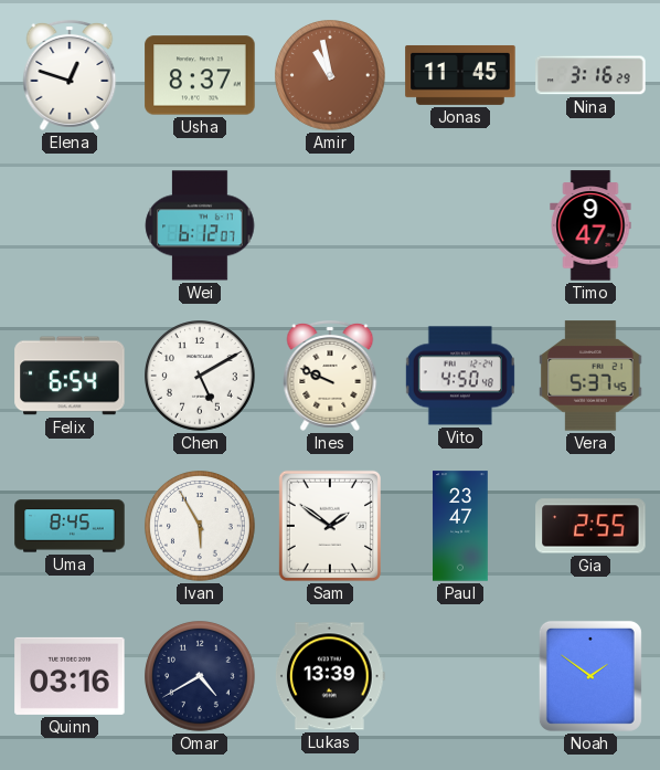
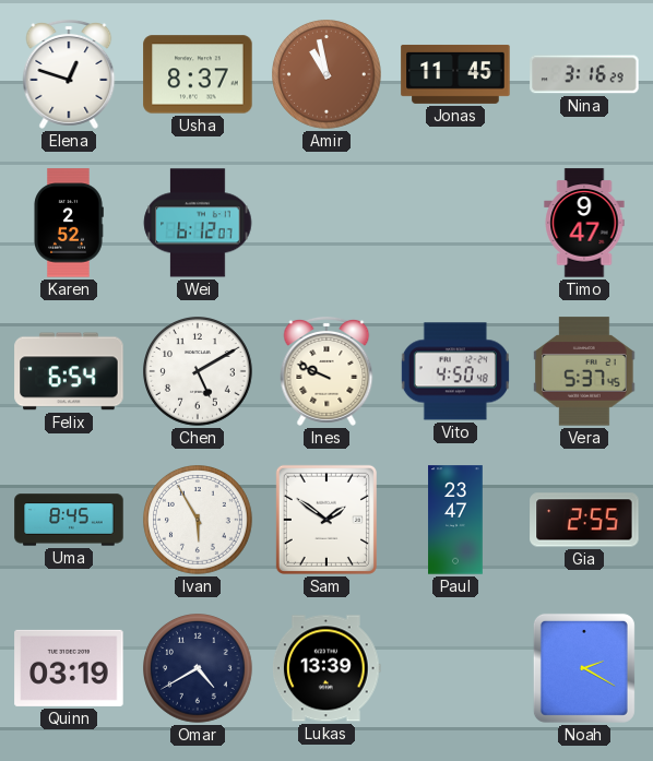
Karen: none -> 2:52
Quinn: 03:16 -> 03:19
Noah: 1:51 -> 2:20
